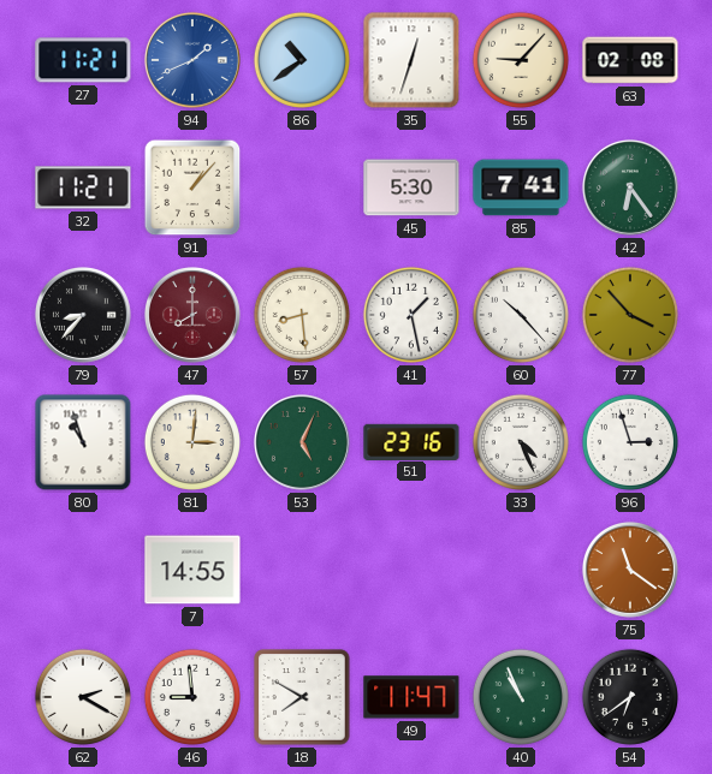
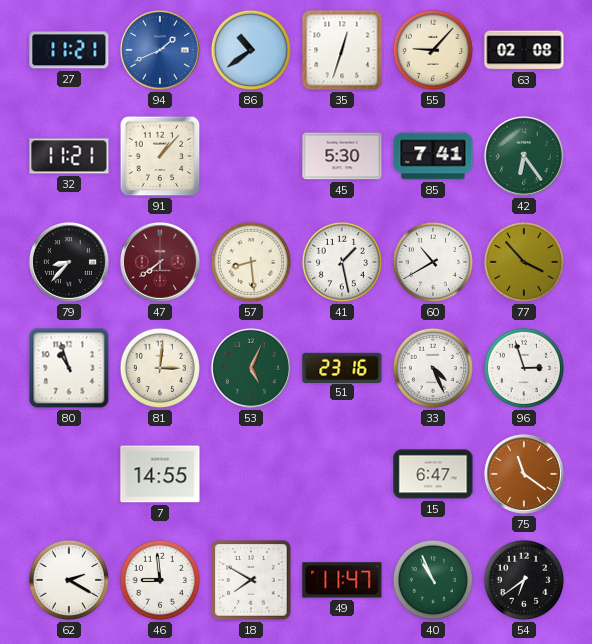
47: 8:00 -> 7:39
60: 10:23 -> 10:40
15: none -> 6:47
